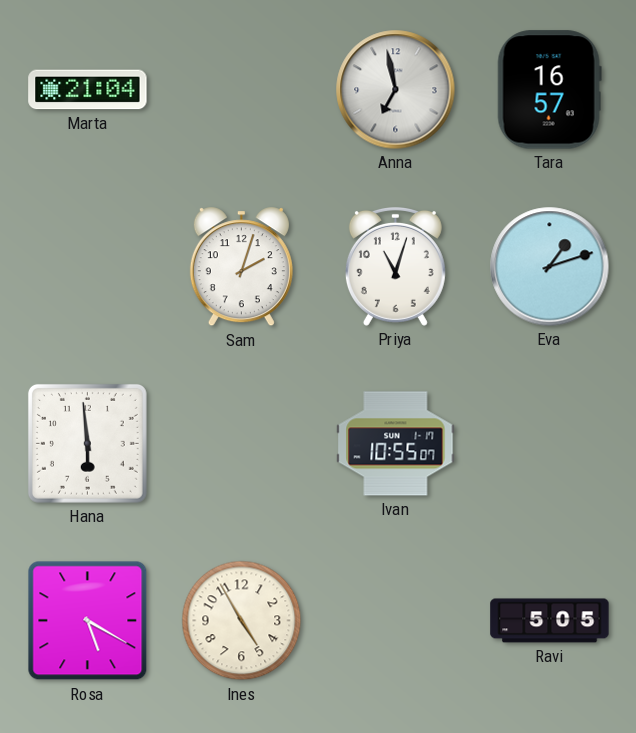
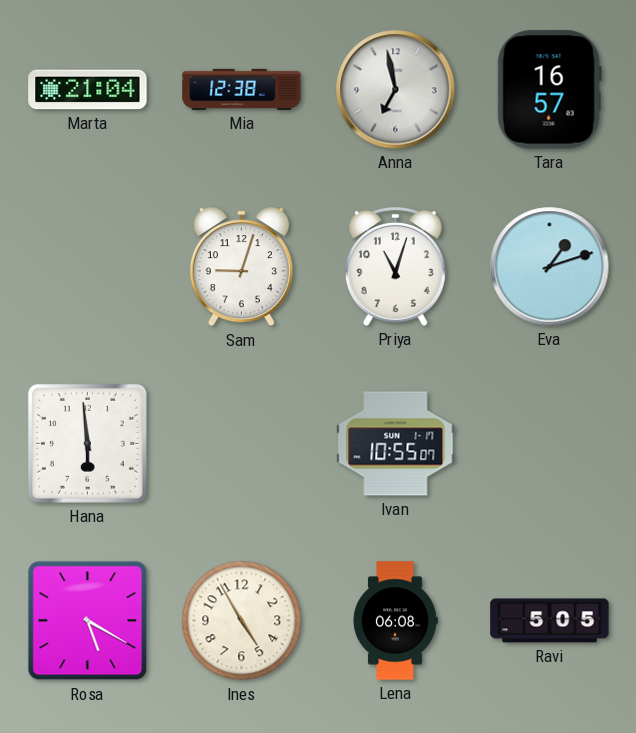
Mia: none -> 12:38
Sam: 2:03 -> 9:03
Lena: none -> 06:08
